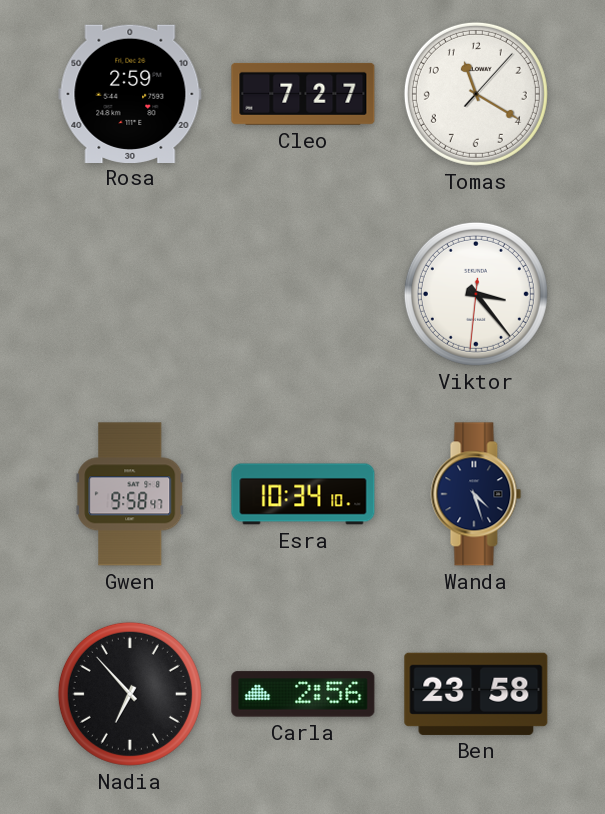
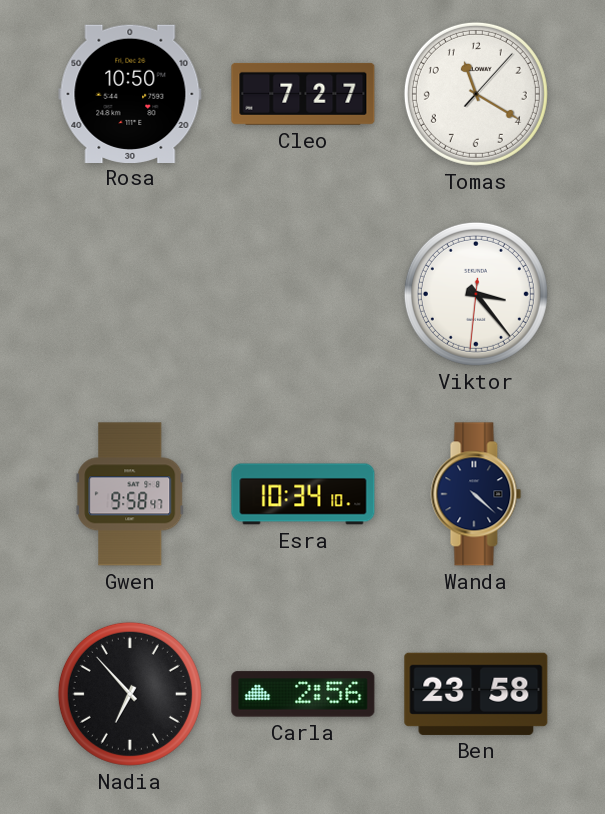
Rosa: 2:59 -> 10:50
Wanda: 4:27 -> 4:22
